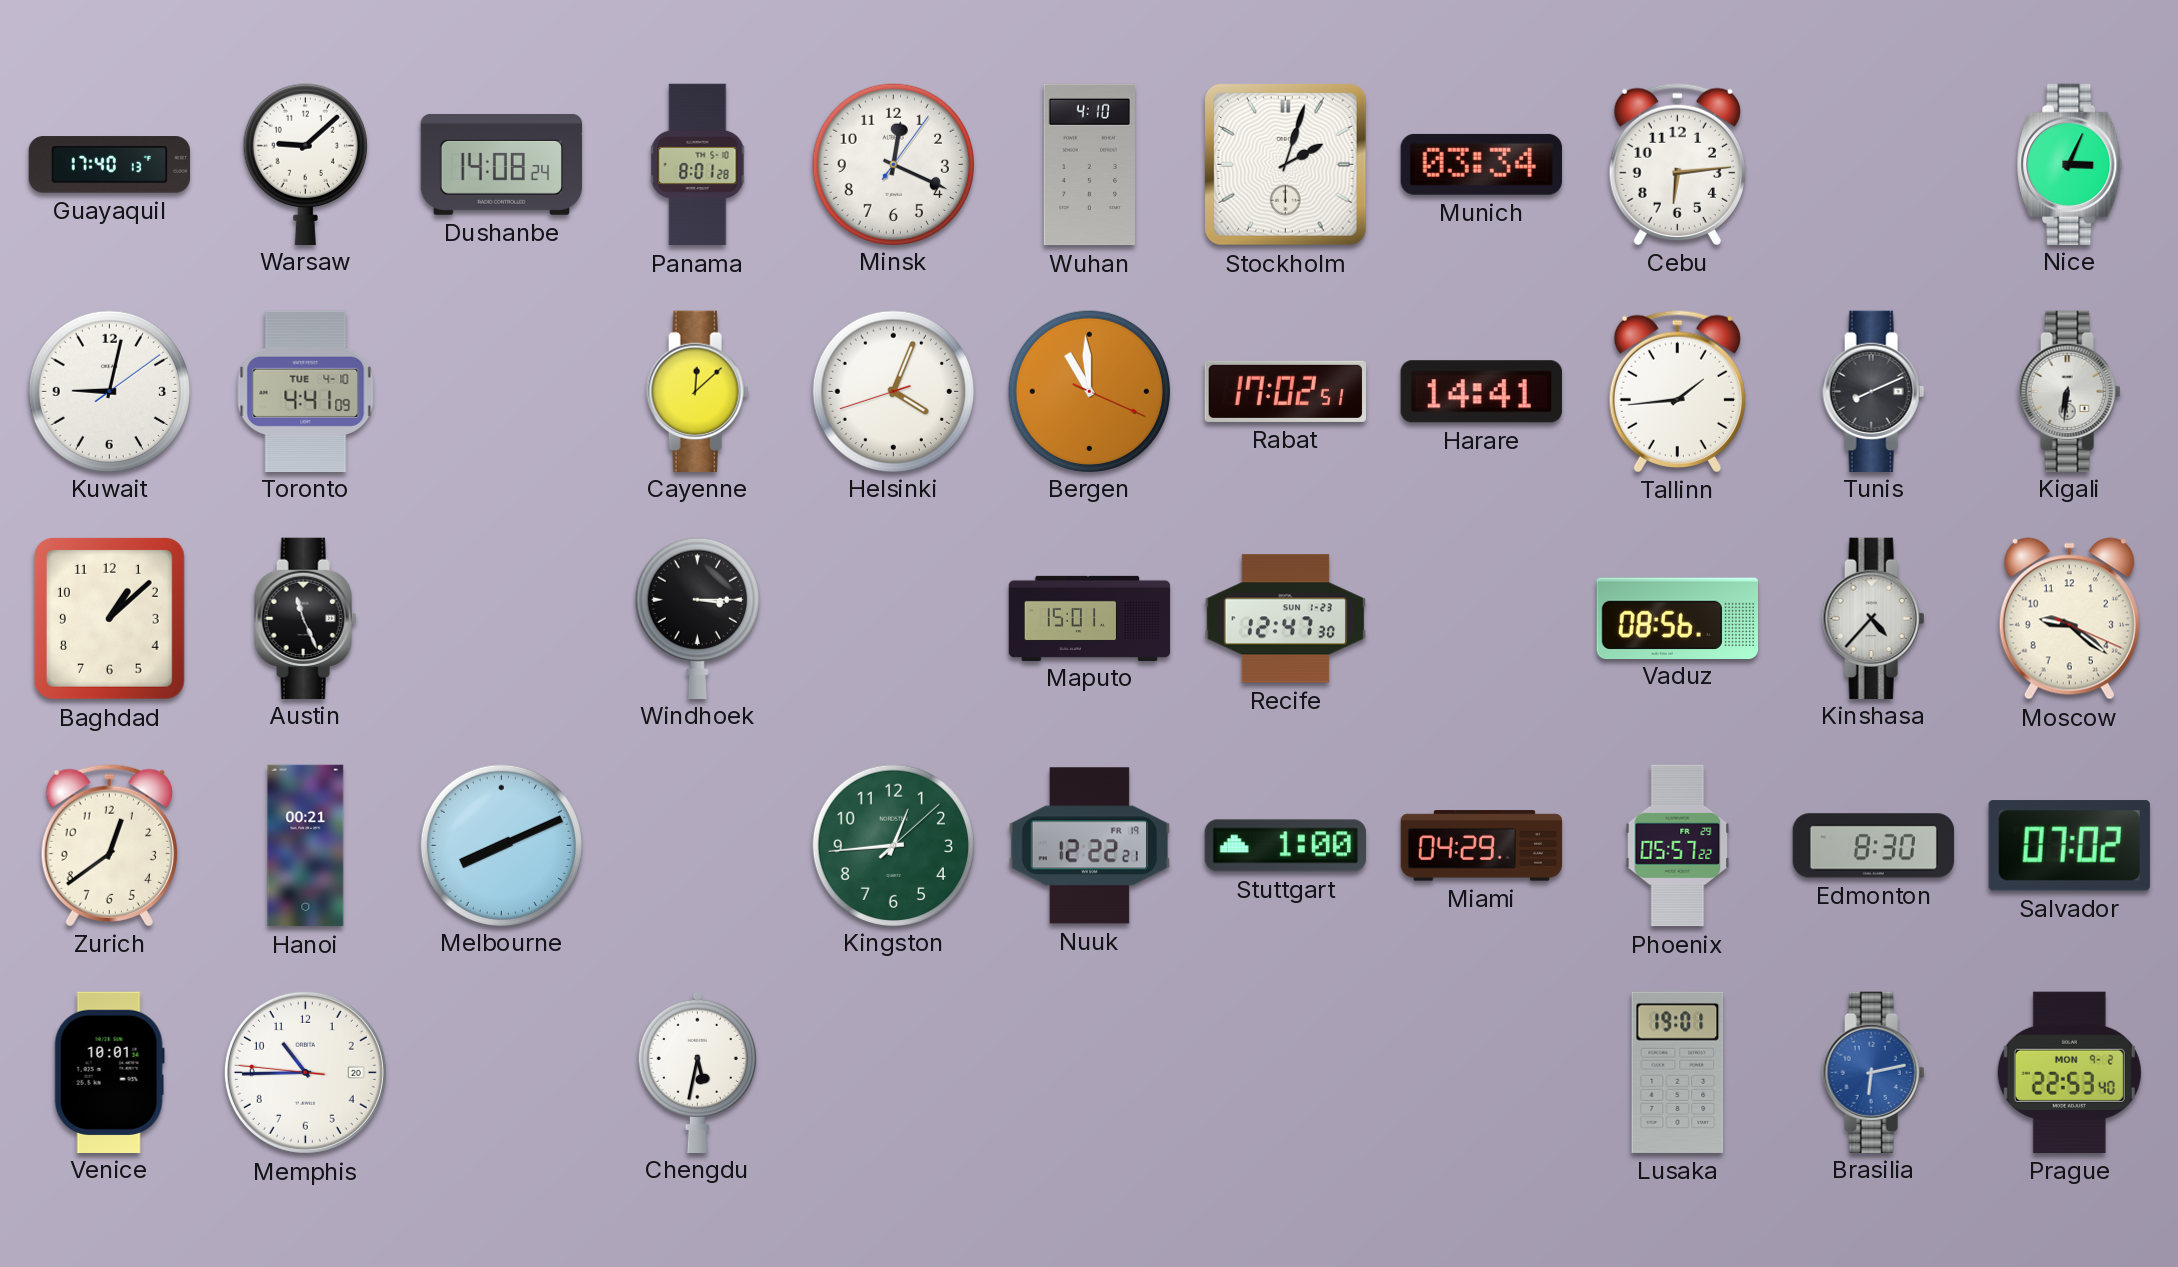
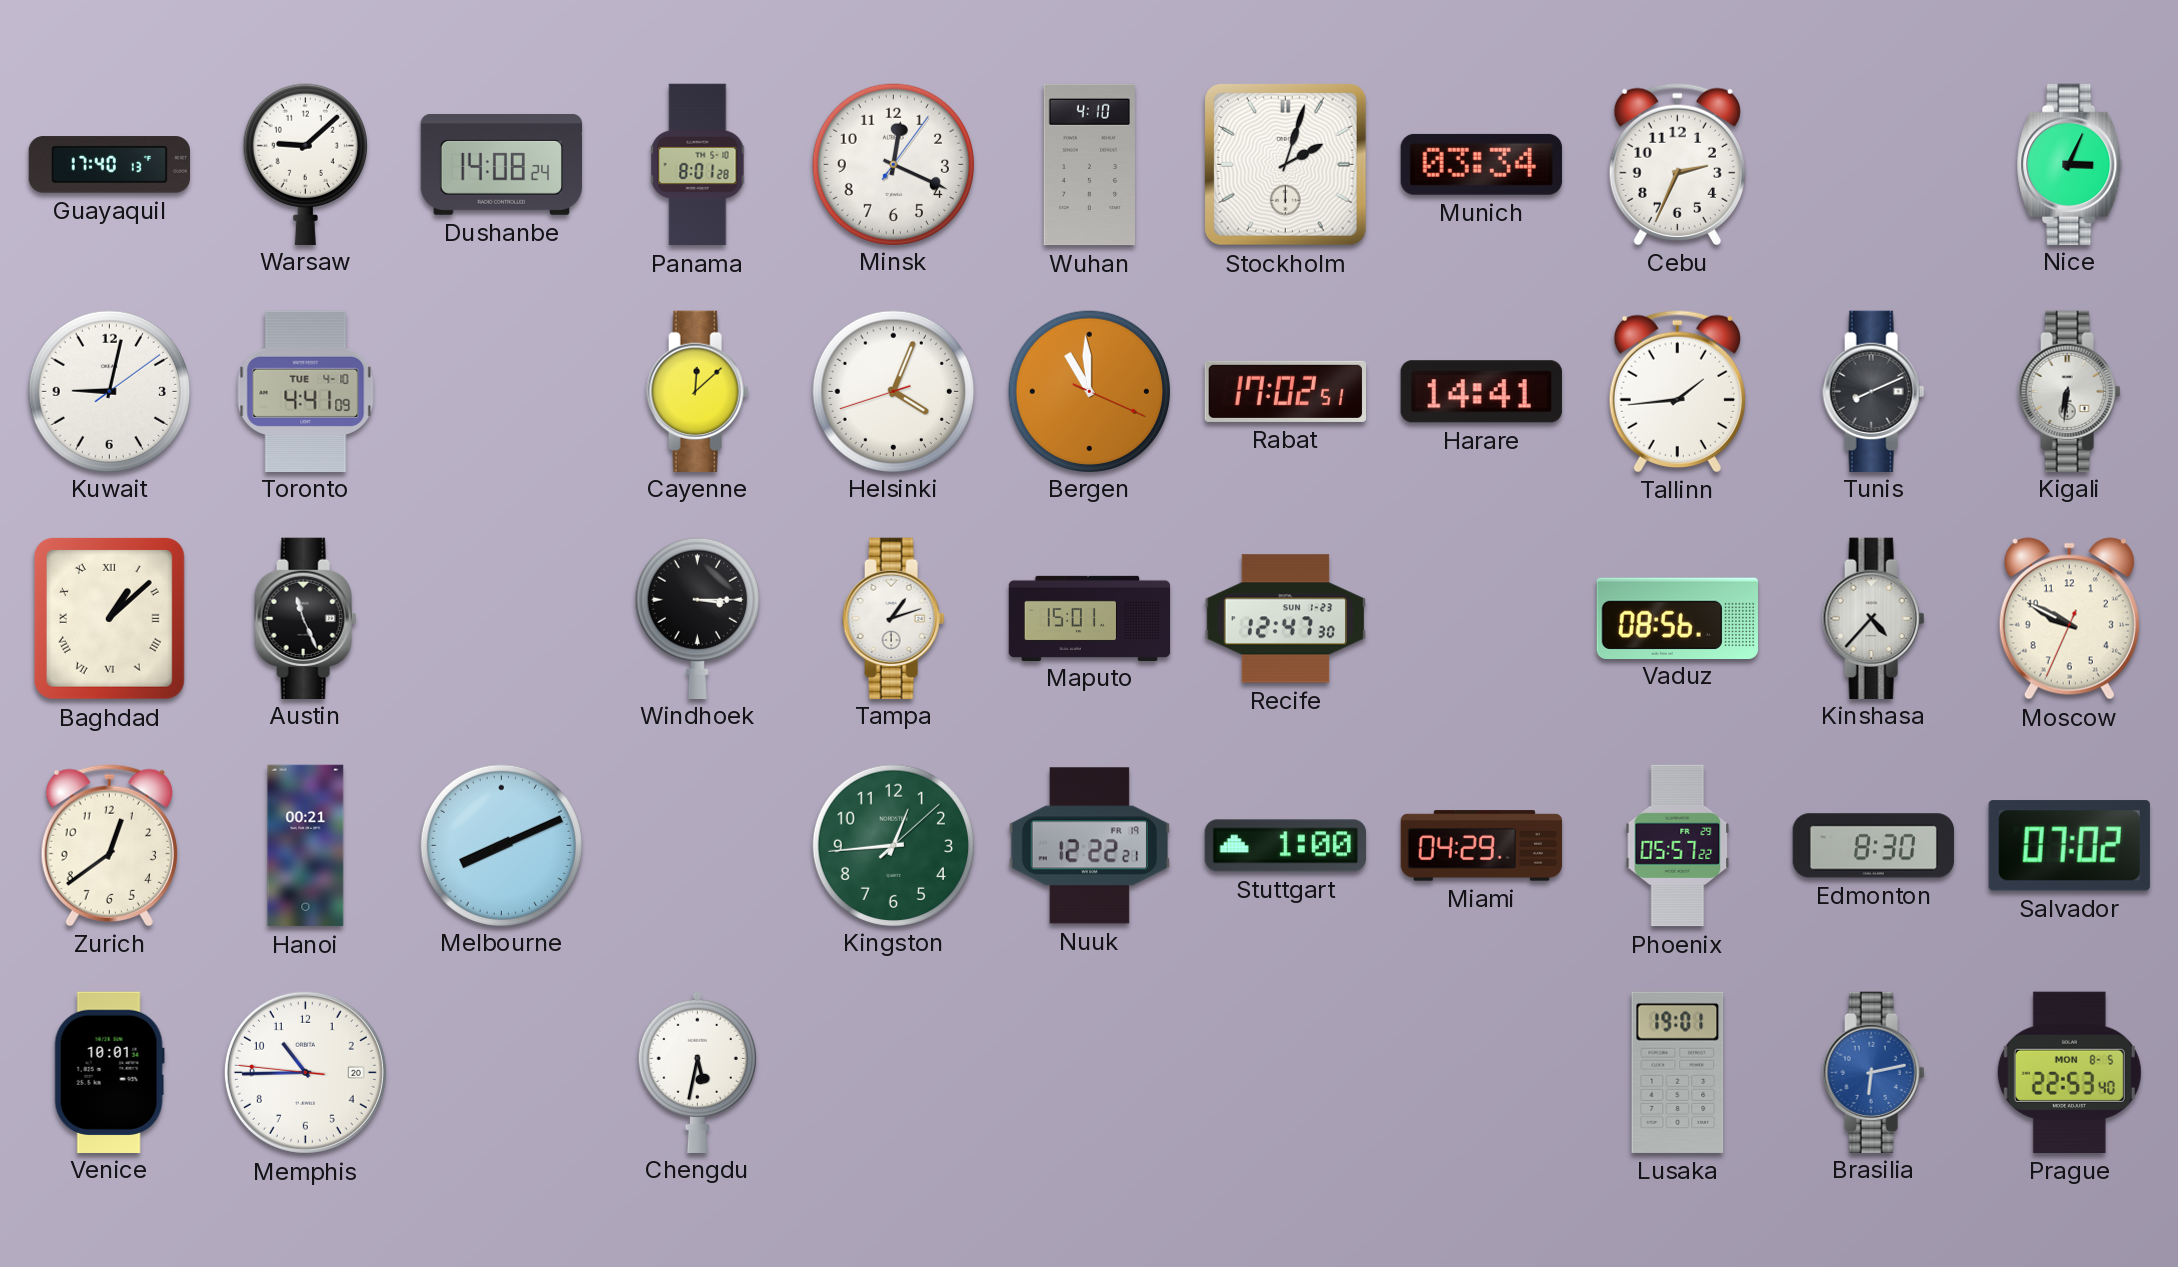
Cebu: 6:14 -> 2:34
Baghdad numerals: Arabic -> Roman
Tampa: none -> 1:12
Moscow: 9:21 -> 9:49
Prague date: MON 9-2 -> MON 8-5
